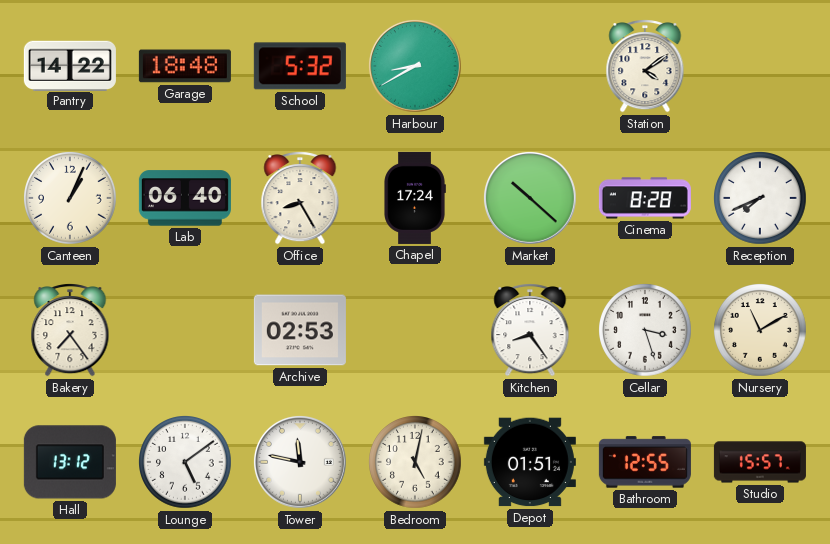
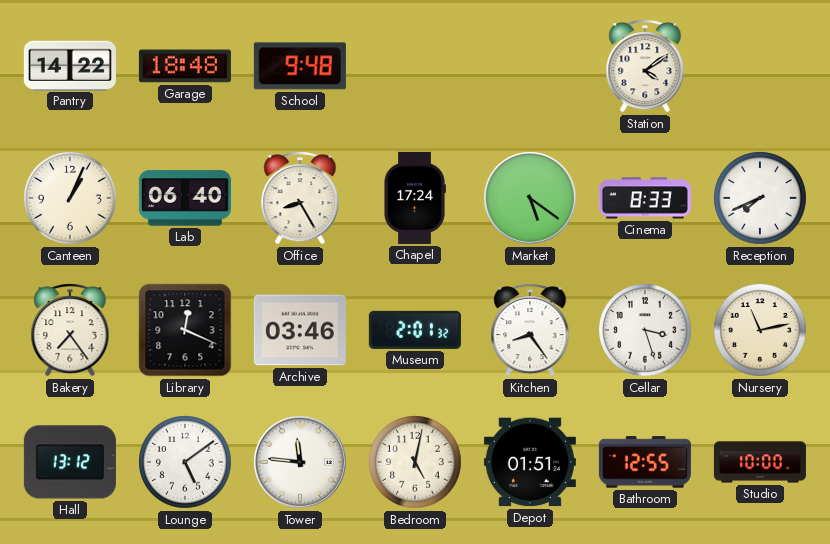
School: 5:32 -> 9:48
Harbour: 8:40 -> none
Market: 10:22 -> 5:21
Cinema: 8:28 -> 8:33
Library: none -> 12:19
Archive: 02:53 -> 03:46
Museum: none -> 2:01
Nursery: 11:10 -> 11:13
Tower: 11:47 -> 11:46
Studio: 15:57 -> 10:00
